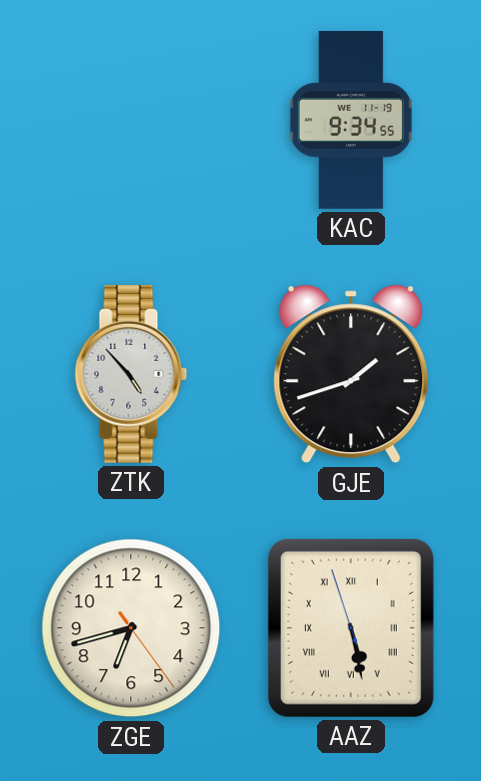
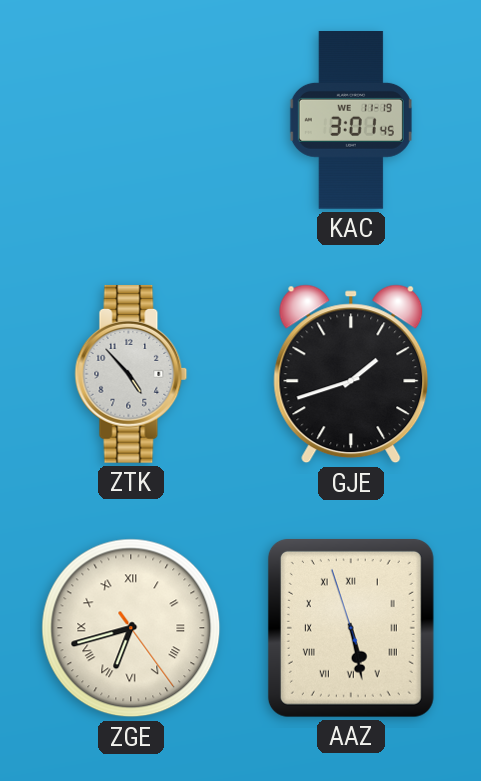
KAC: 9:34 -> 3:01
ZGE numerals: Arabic -> Roman
